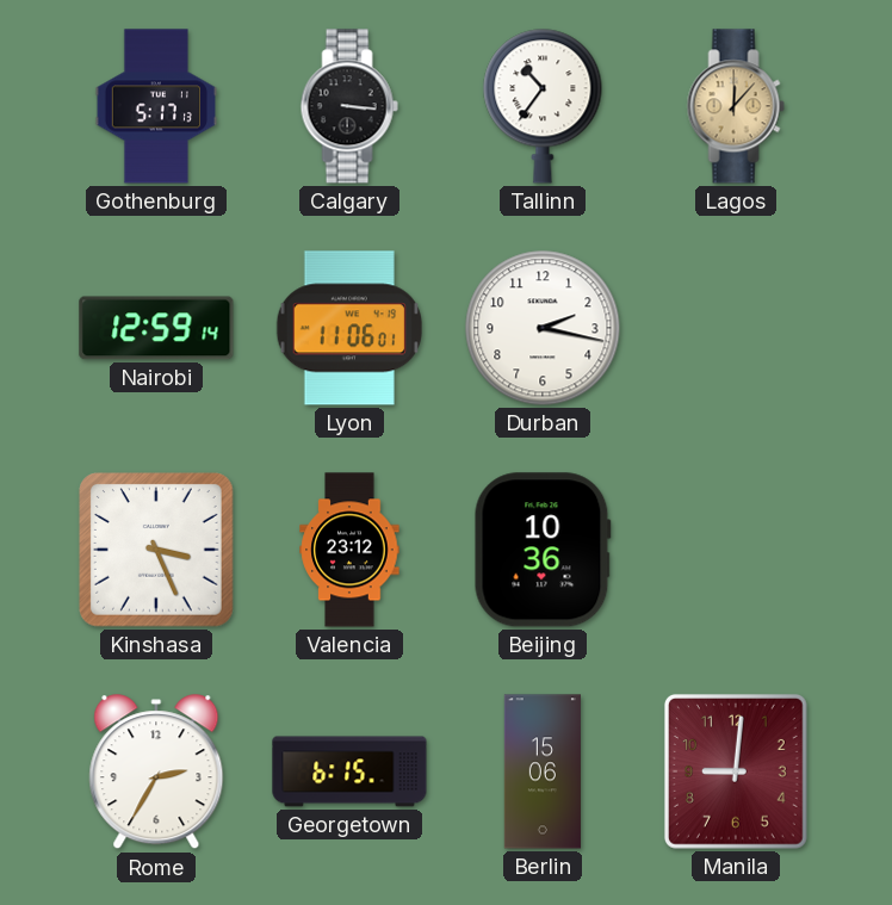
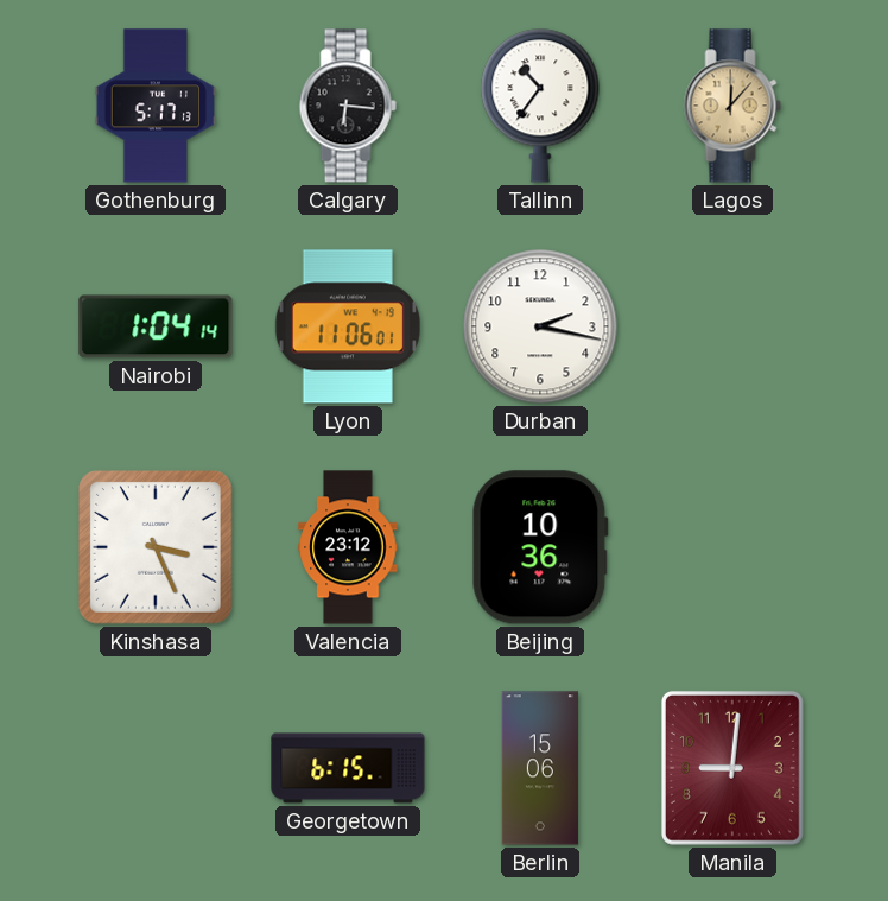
Calgary: 3:16 -> 6:16
Nairobi: 12:59 -> 1:04
Rome: 2:35 -> none
